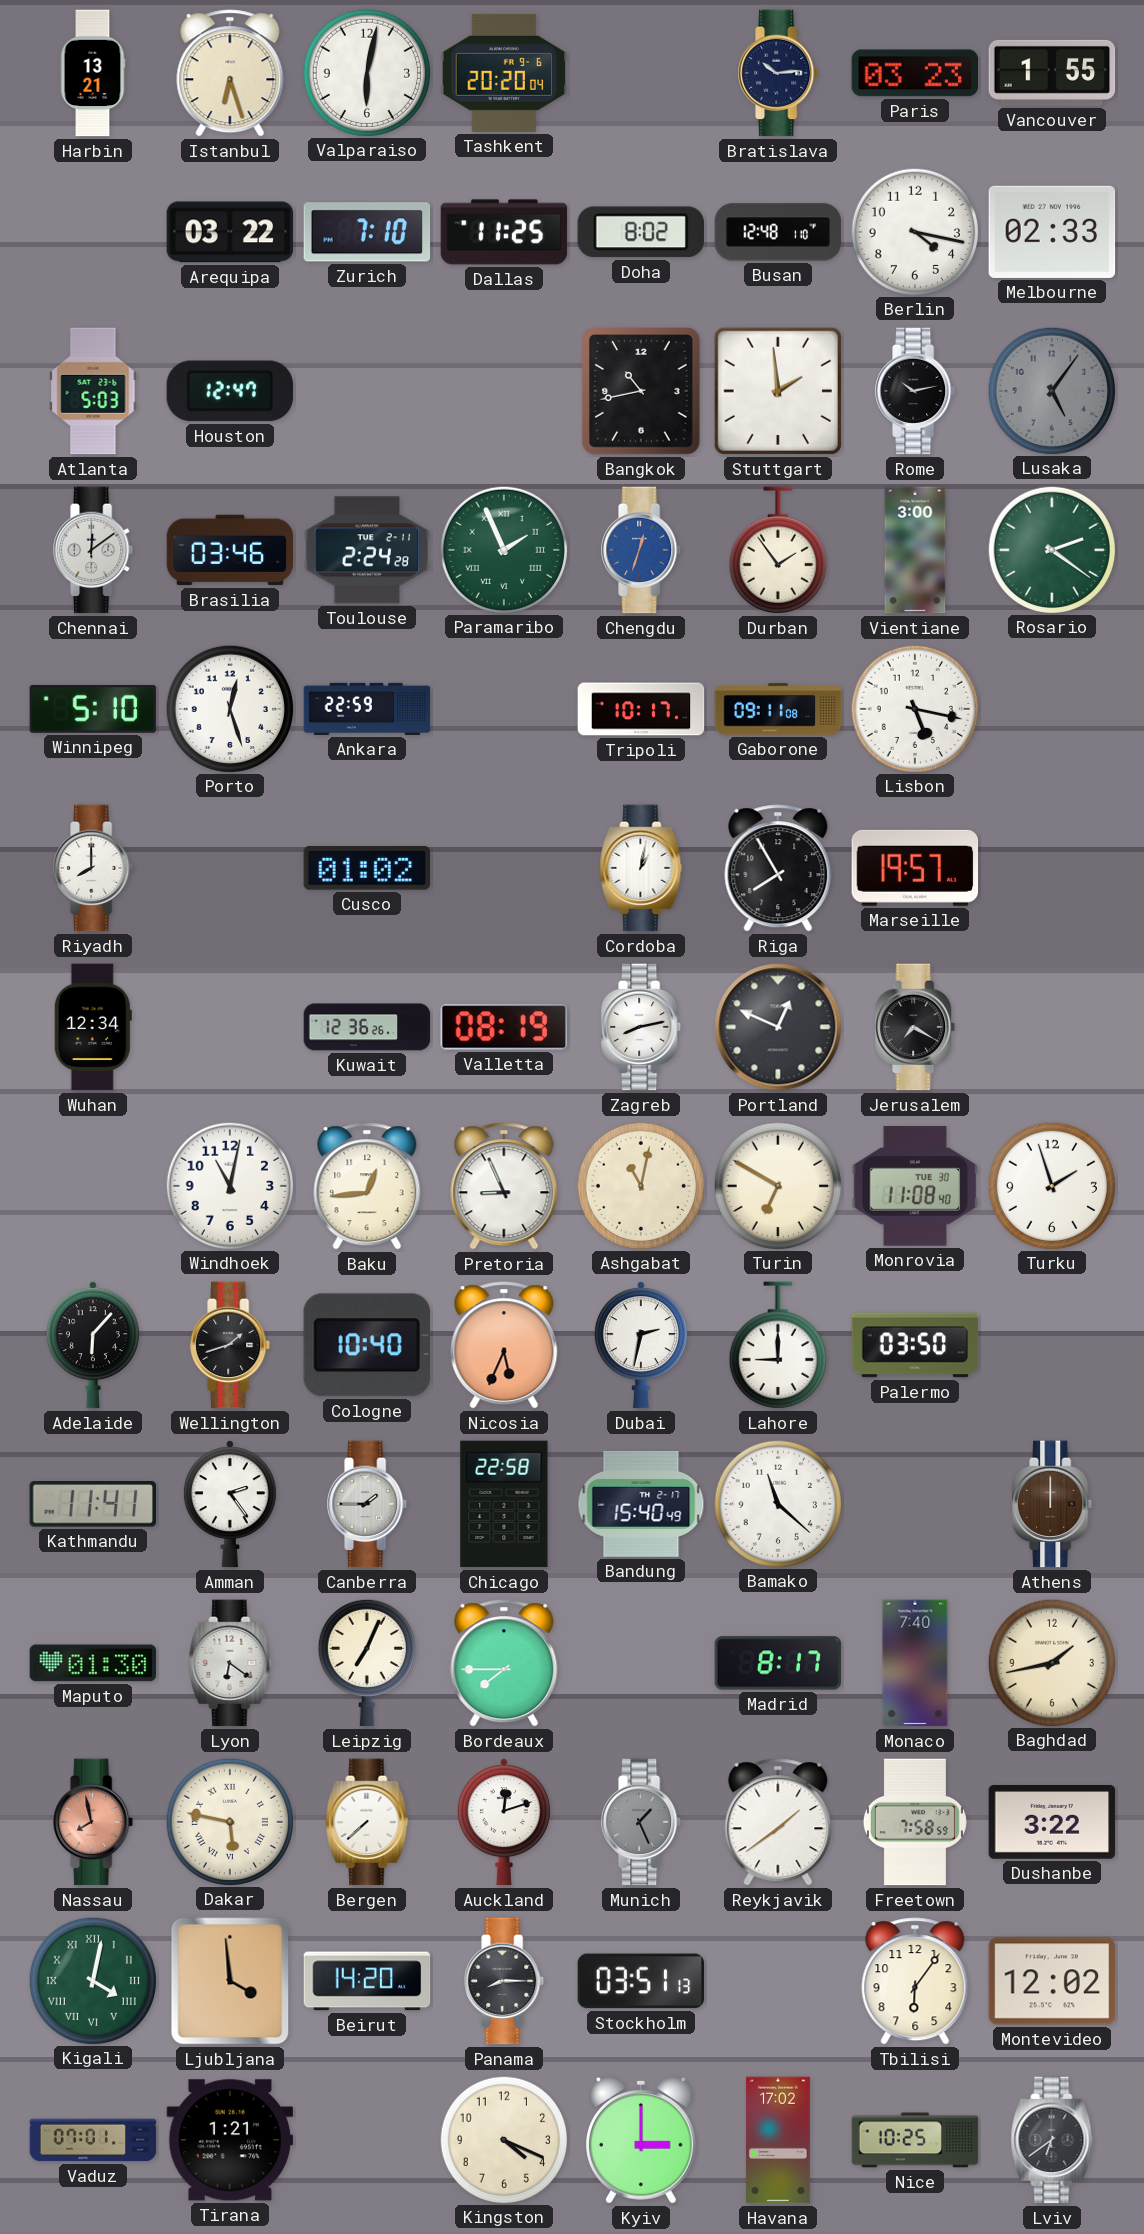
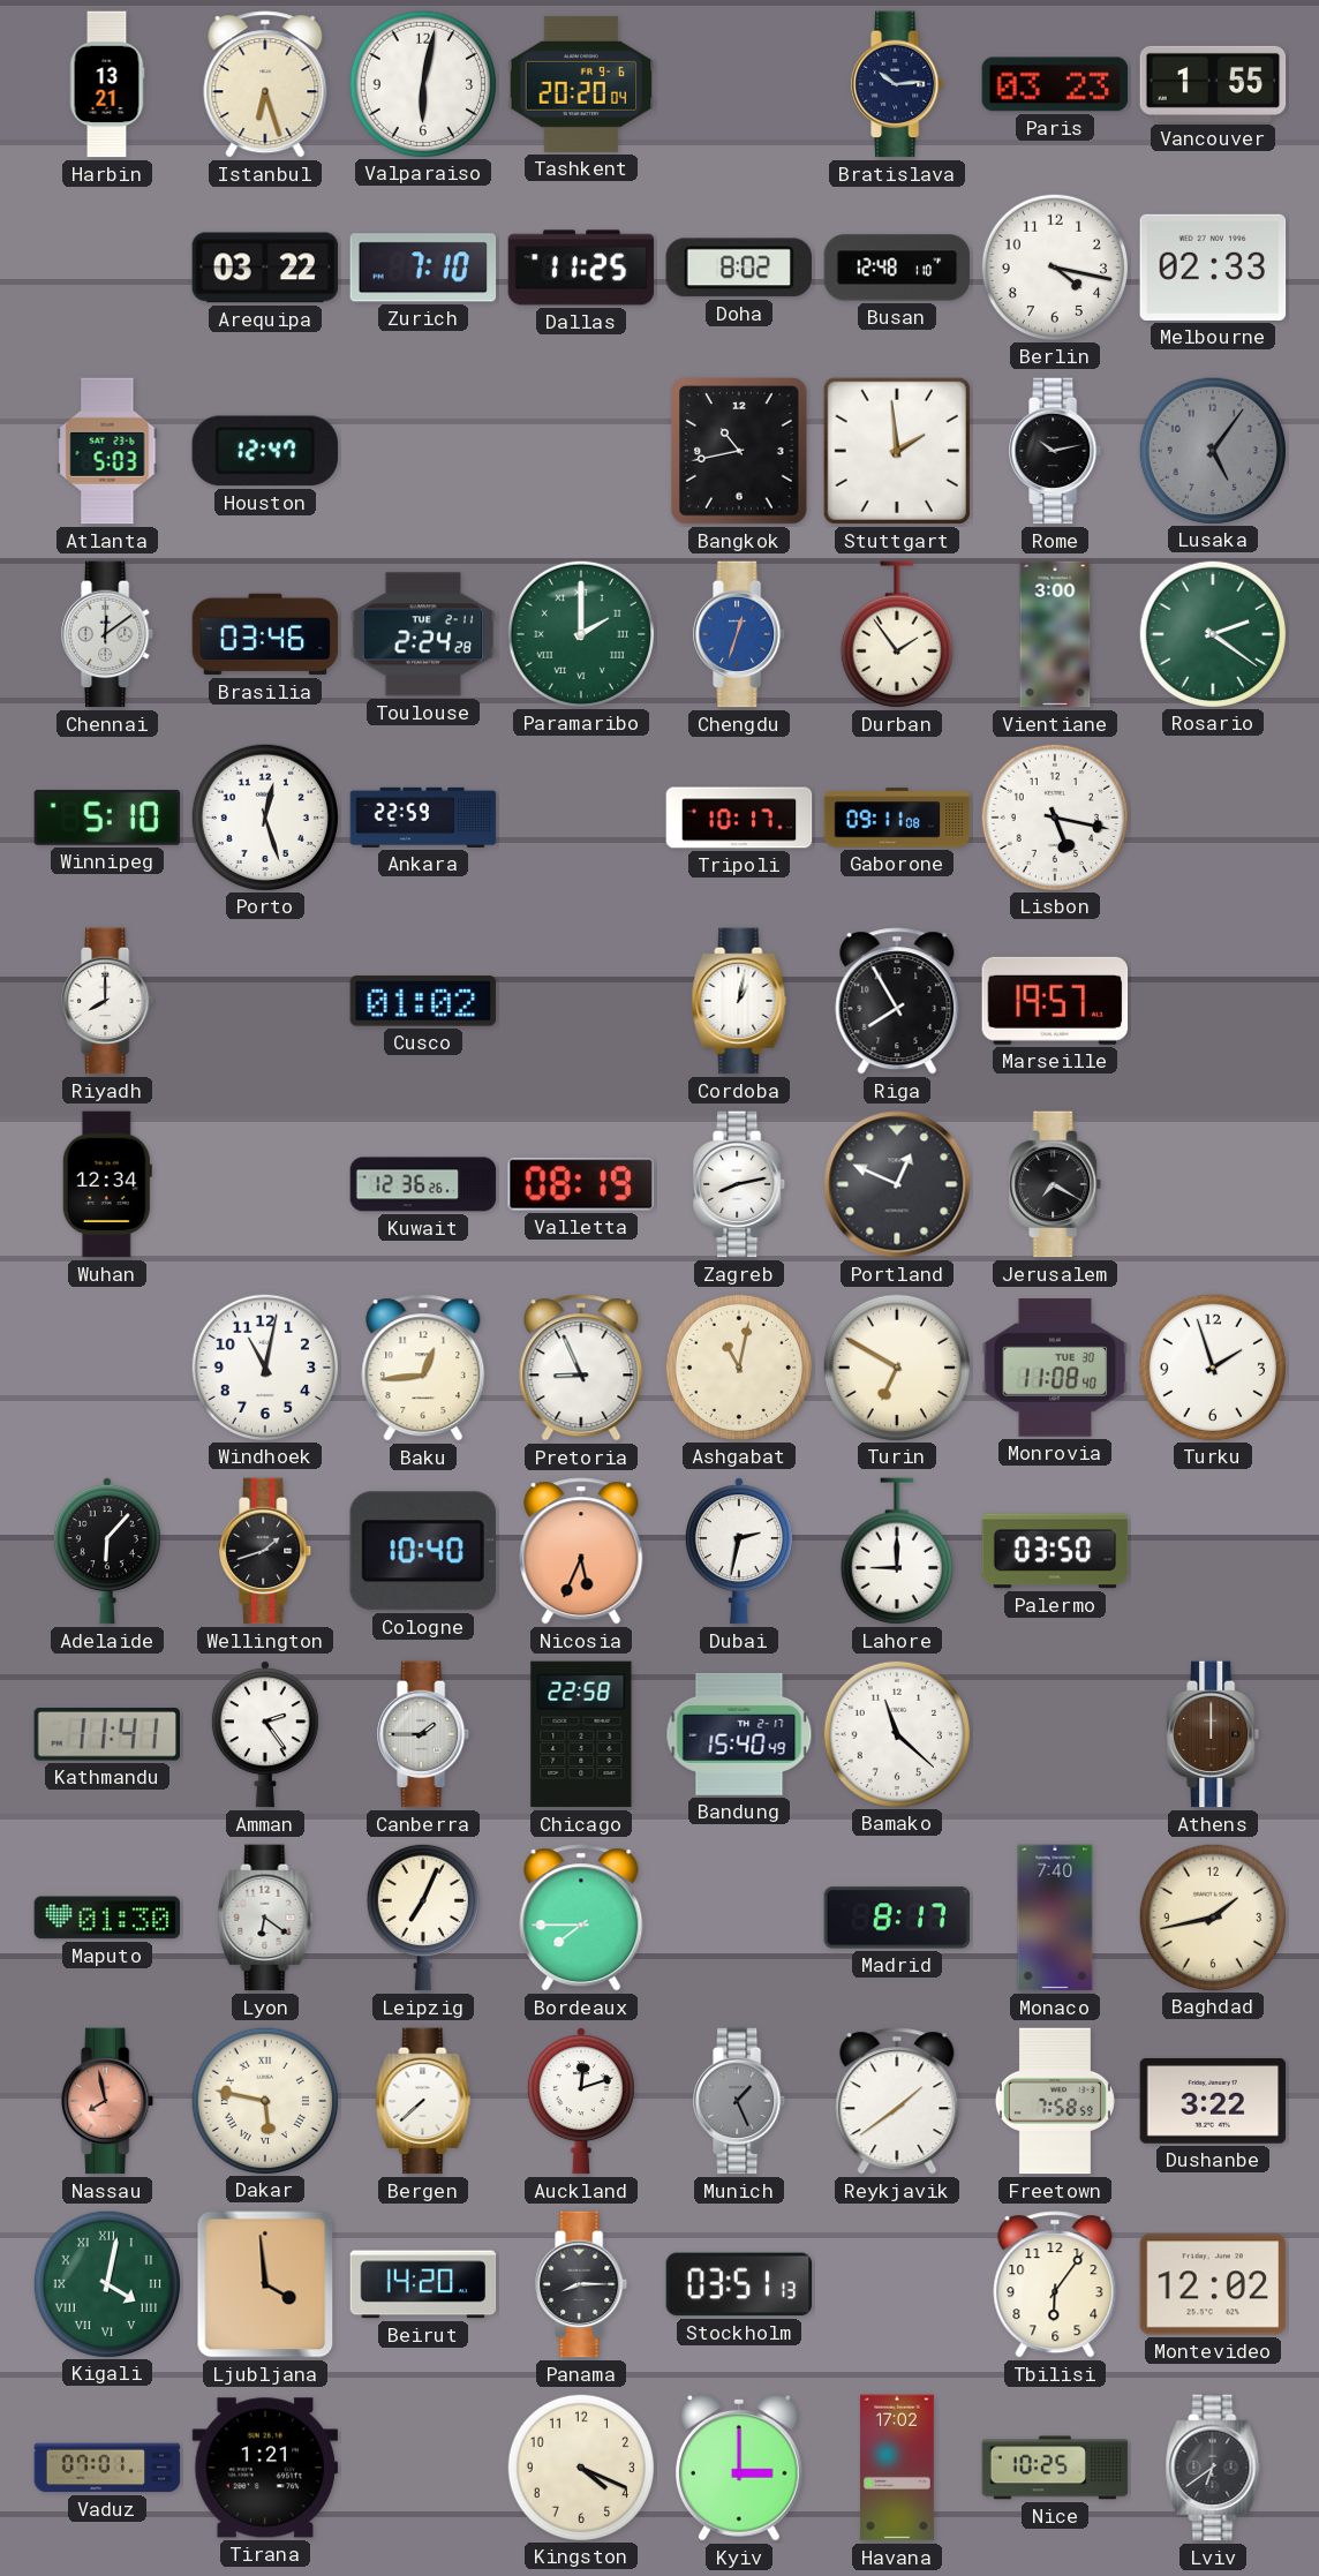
Paramaribo: 1:56 -> 2:00
